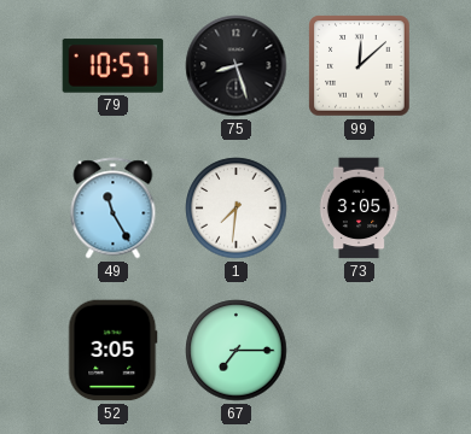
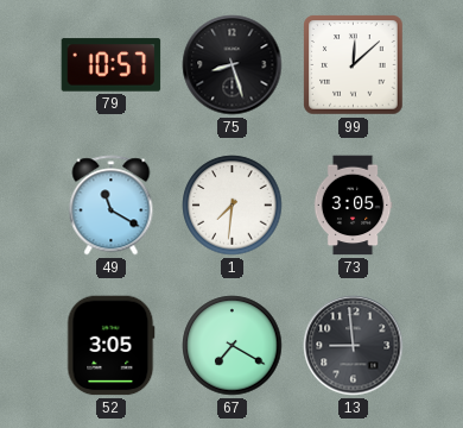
49: 11:25 -> 11:20
67: 7:15 -> 7:20
13: none -> 8:59
